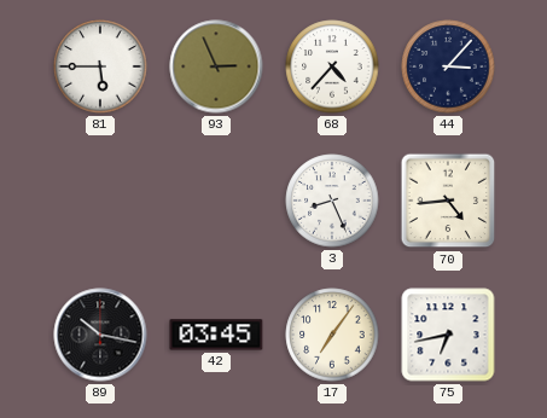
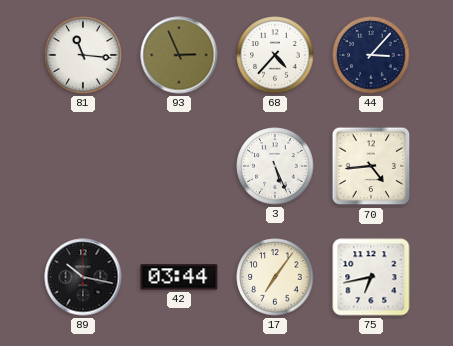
81: 5:45 -> 11:16
3: 8:26 -> 5:26
42: 03:45 -> 03:44
